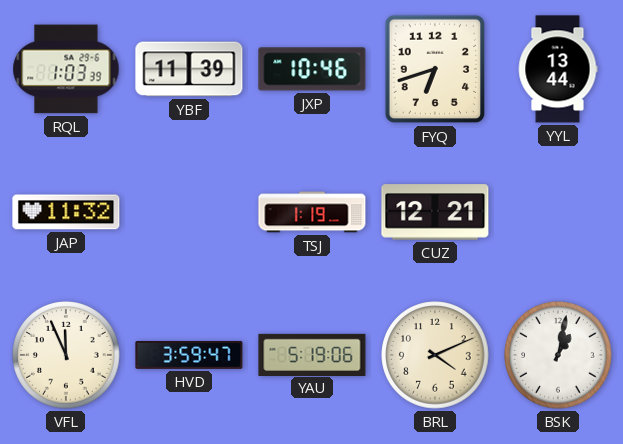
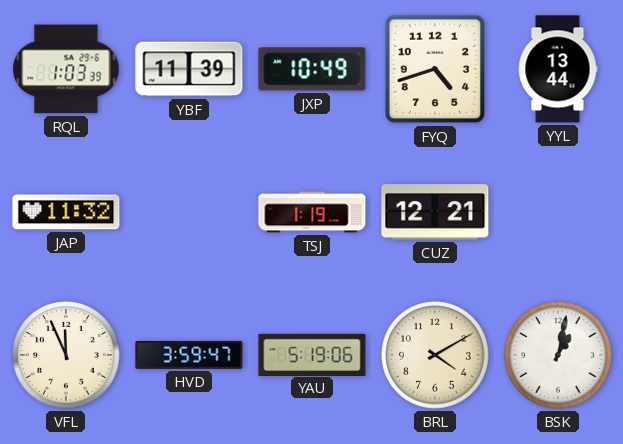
JXP: 10:46 -> 10:49
FYQ: 6:42 -> 4:42
BRL: 4:11 -> 4:10
